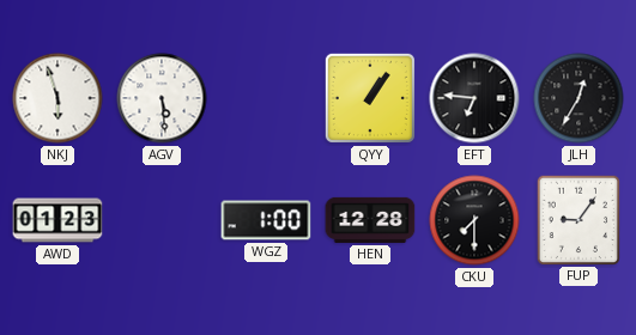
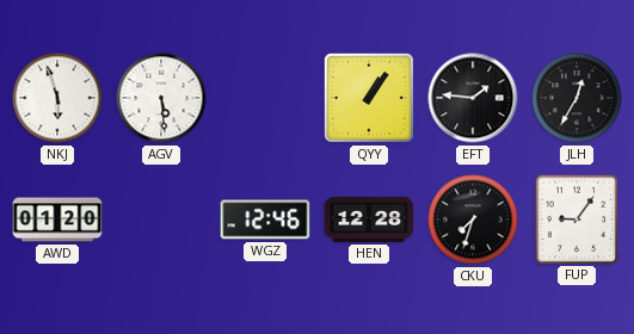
EFT: 6:46 -> 1:46
AWD: 01:23 -> 01:20
WGZ: 1:00 -> 12:46
CKU: 7:30 -> 7:33
